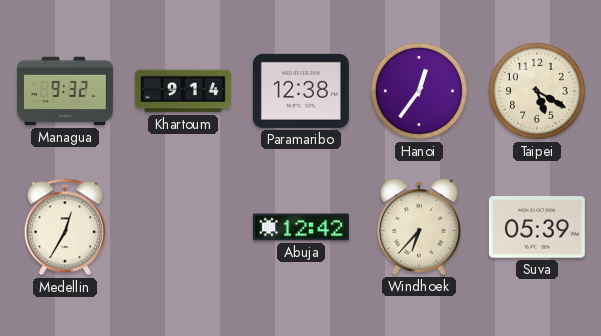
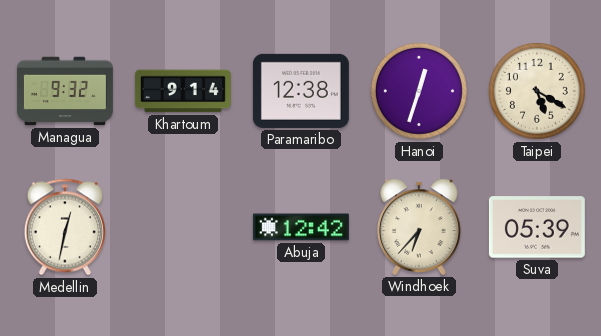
Hanoi: 12:36 -> 12:33
Medellin: 12:35 -> 12:32
